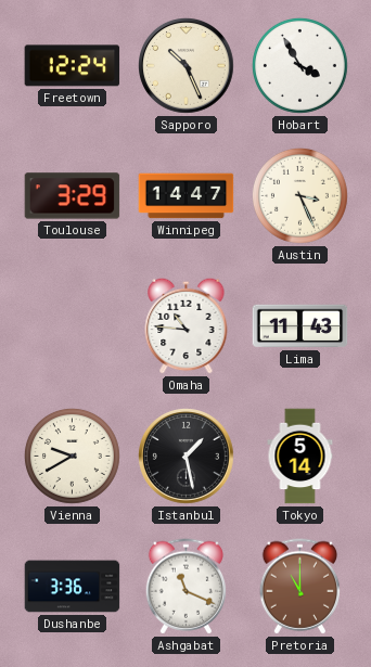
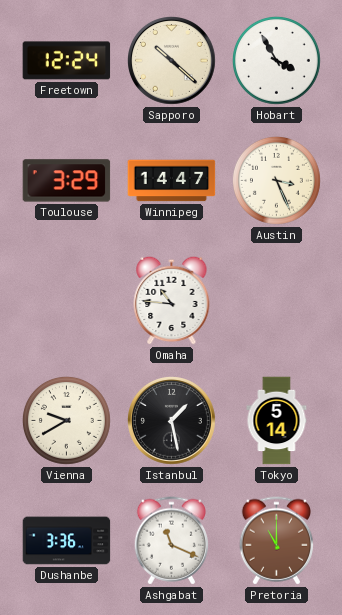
Sapporo: 10:26 -> 10:22
Lima: 11:43 -> none
